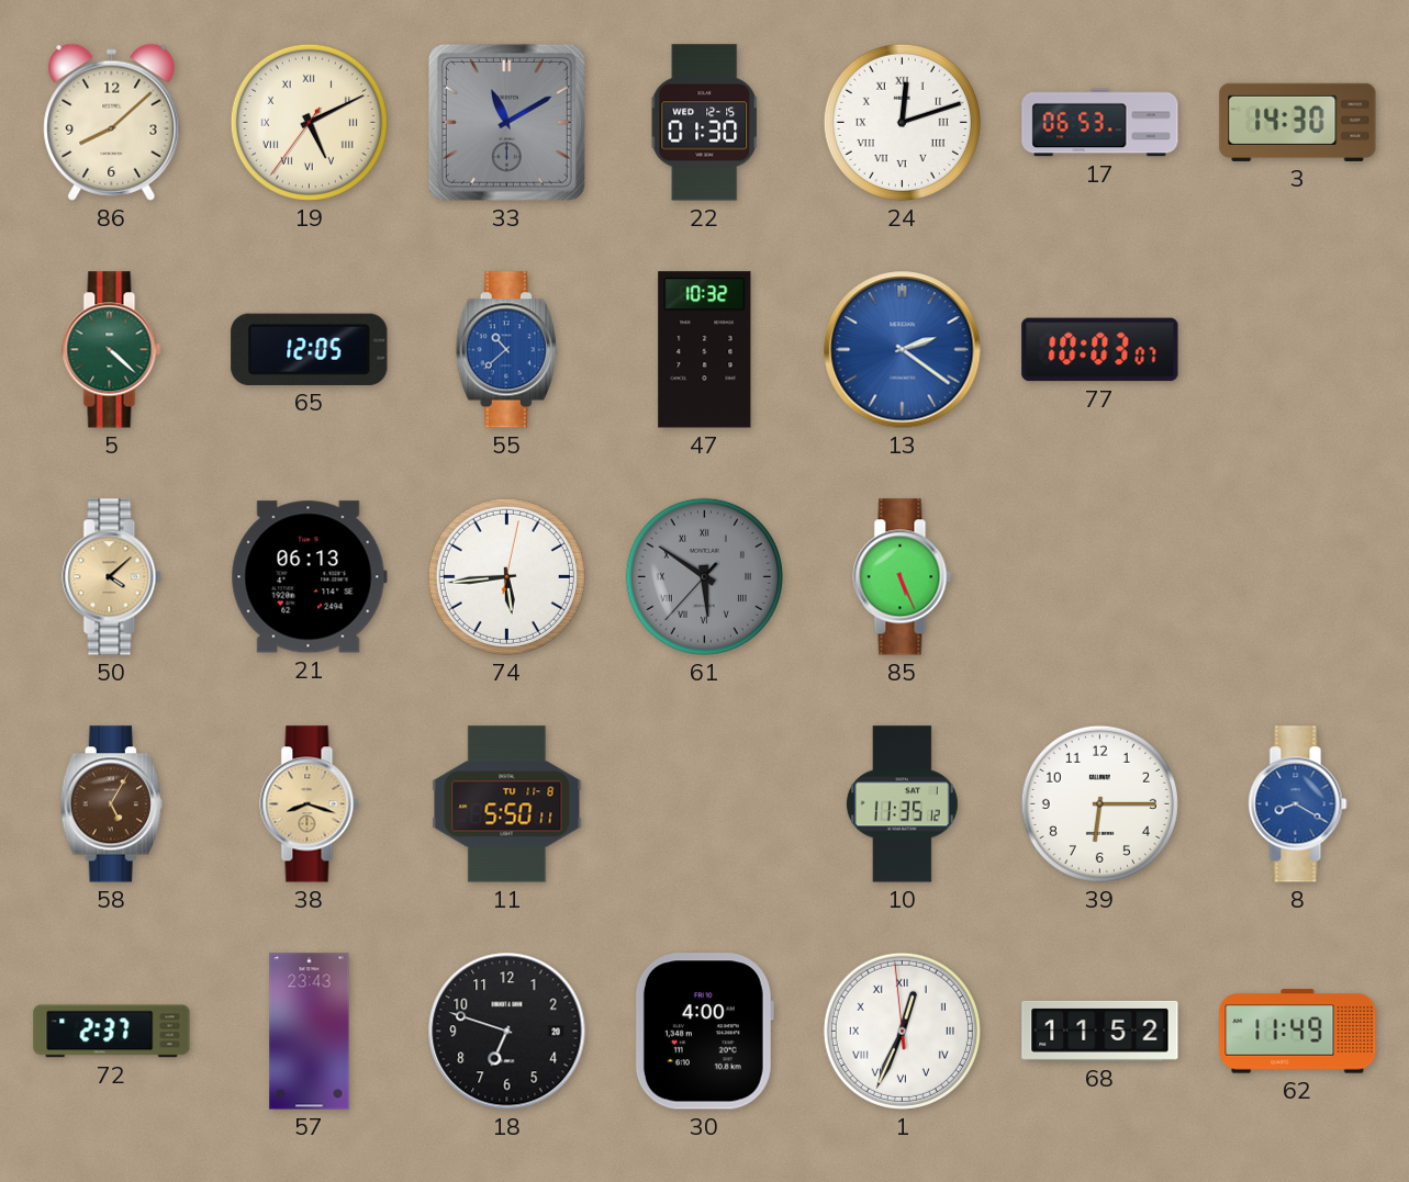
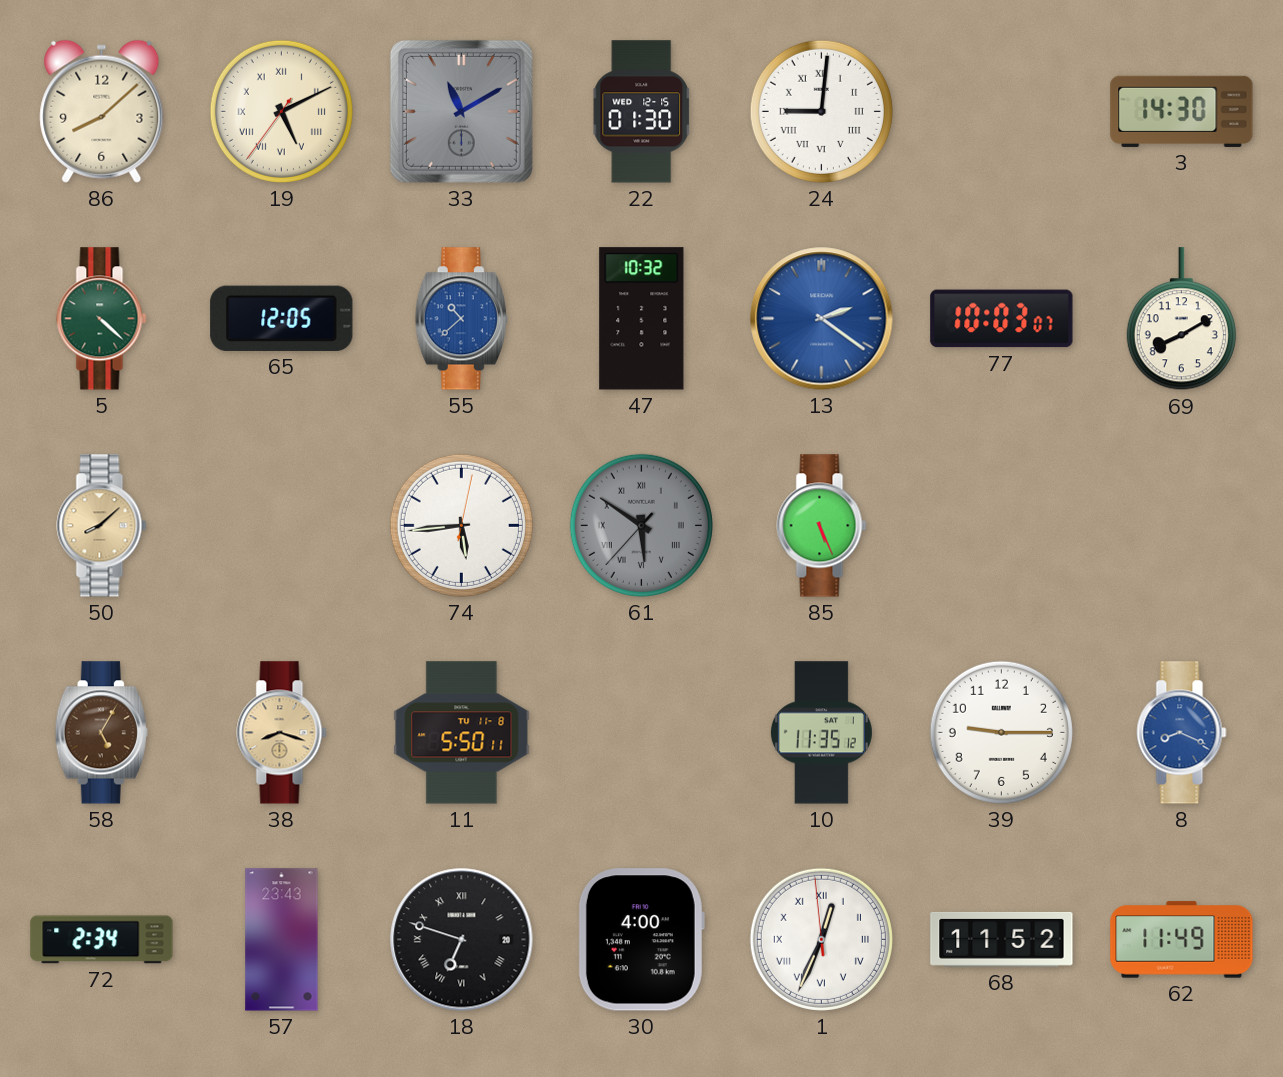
24: 12:12 -> 9:01
17: 06:53 -> none
69: none -> 8:10
50: 4:08 -> 8:08
21: 06:13 -> none
39: 6:15 -> 9:15
8: 8:20 -> 8:19
72: 2:37 -> 2:34
18 numerals: Arabic -> Roman
